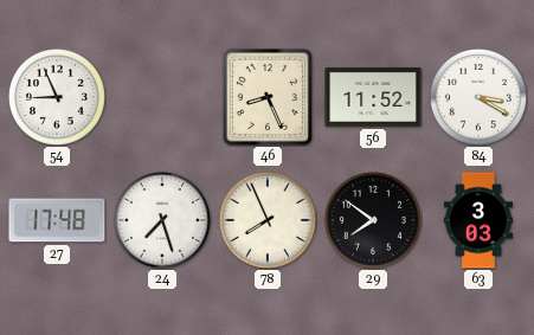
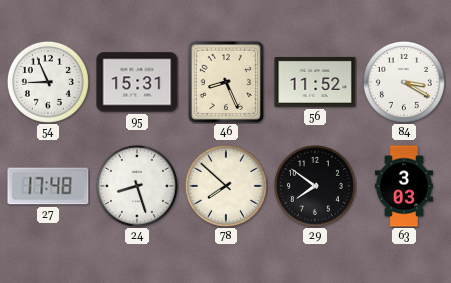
95: none -> 15:31
24: 7:27 -> 8:27
78: 7:56 -> 7:52
